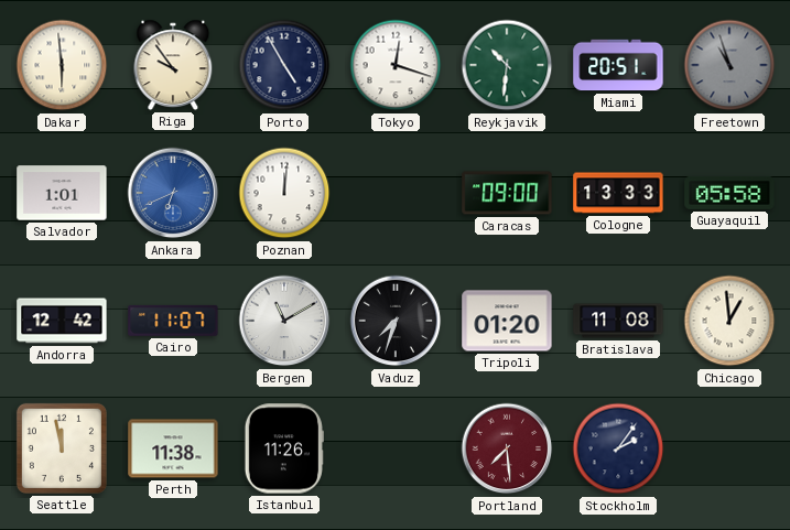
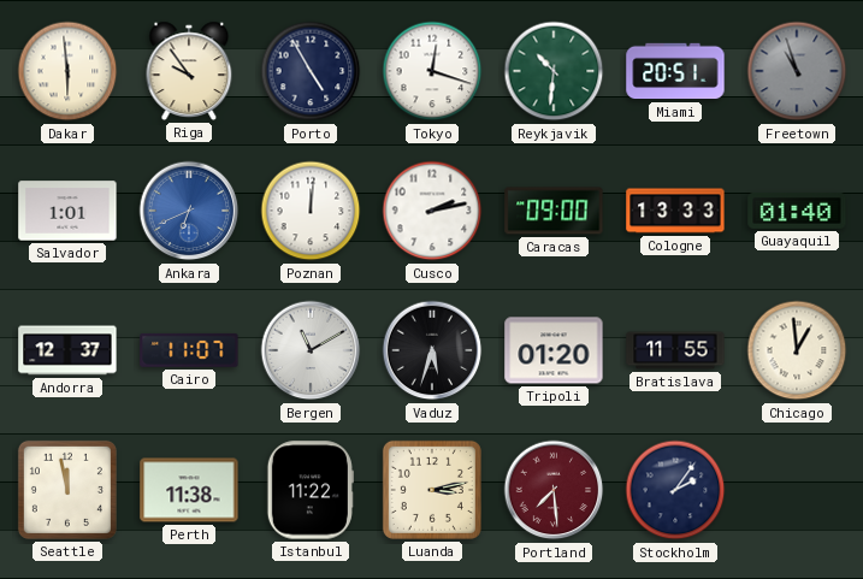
Cusco: none -> 2:13
Guayaquil: 05:58 -> 01:40
Andorra: 12:42 -> 12:37
Vaduz: 7:33 -> 5:33
Bratislava: 11:08 -> 11:55
Istanbul: 11:26 -> 11:22
Luanda: none -> 3:13
